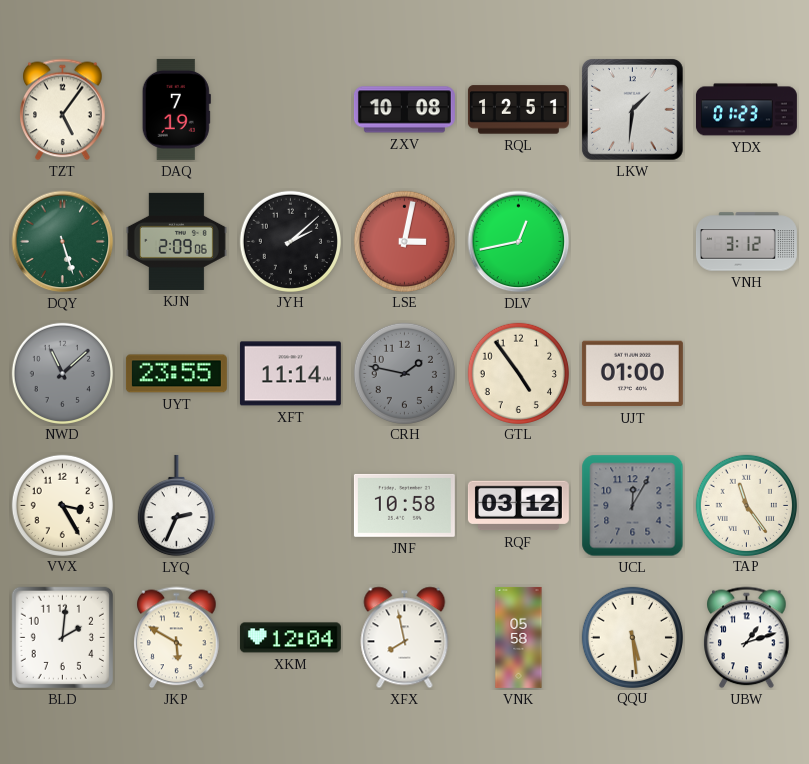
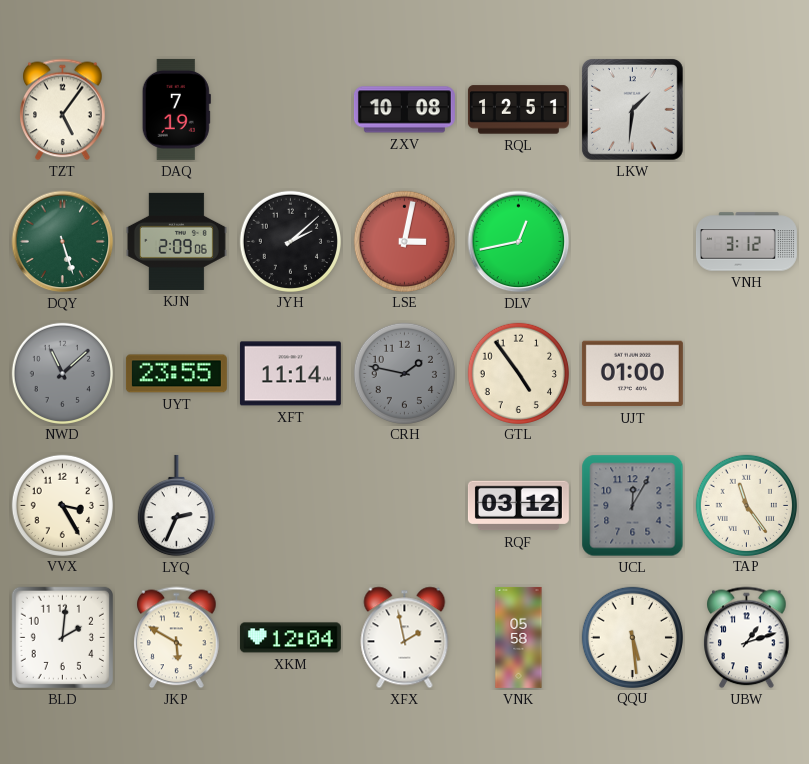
YDX: 01:23 -> none
JNF: 10:58 -> none
XFX: 7:58 -> 1:58
